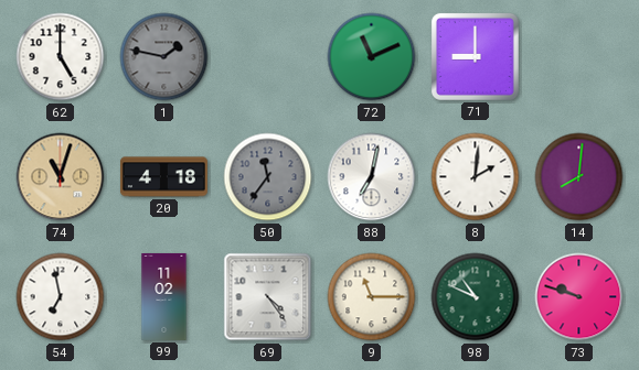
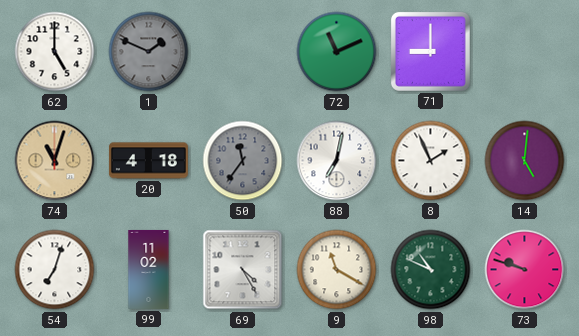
1: 1:47 -> 1:49
8: 2:01 -> 1:56
14: 8:01 -> 5:01
54: 6:58 -> 7:03
69: 4:24 -> 4:25
9: 11:15 -> 11:20
